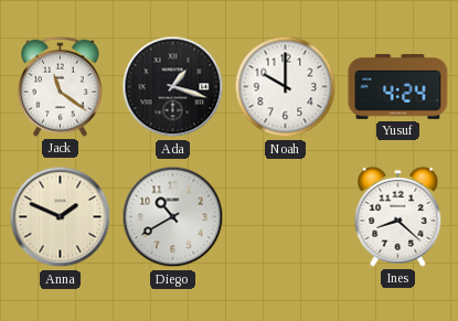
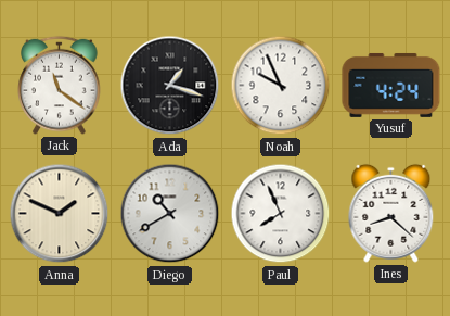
Noah: 10:00 -> 9:56
Paul: none -> 7:56
